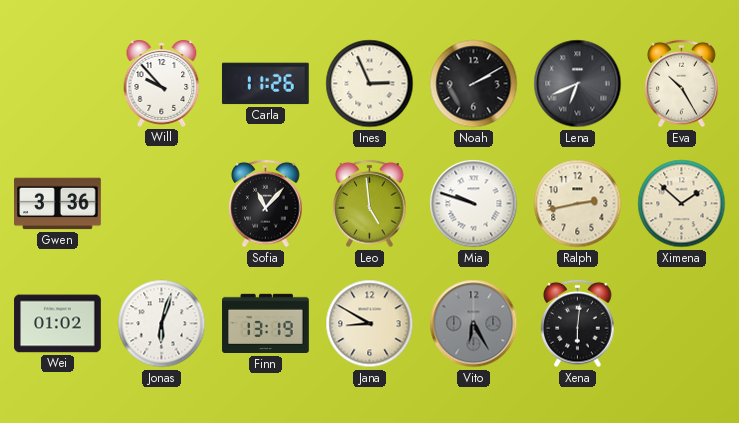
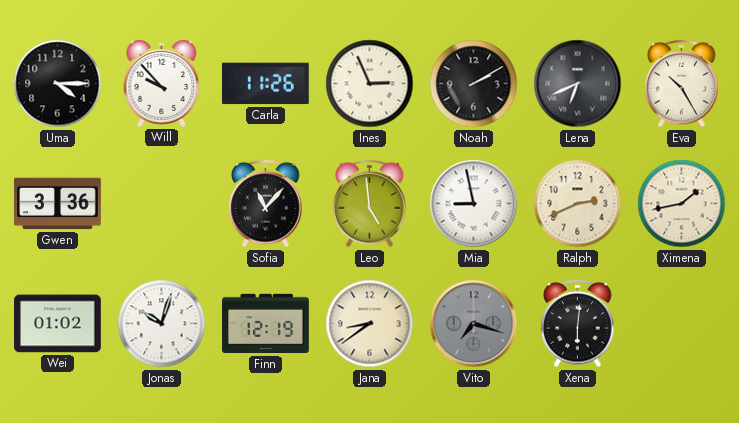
Uma: none -> 4:15
Mia: 9:48 -> 8:58
Ralph: 2:43 -> 2:41
Ximena: 1:52 -> 1:43
Jonas: 6:03 -> 10:03
Finn: 13:19 -> 12:19
Jana: 8:50 -> 8:39
Vito: 6:25 -> 7:18
